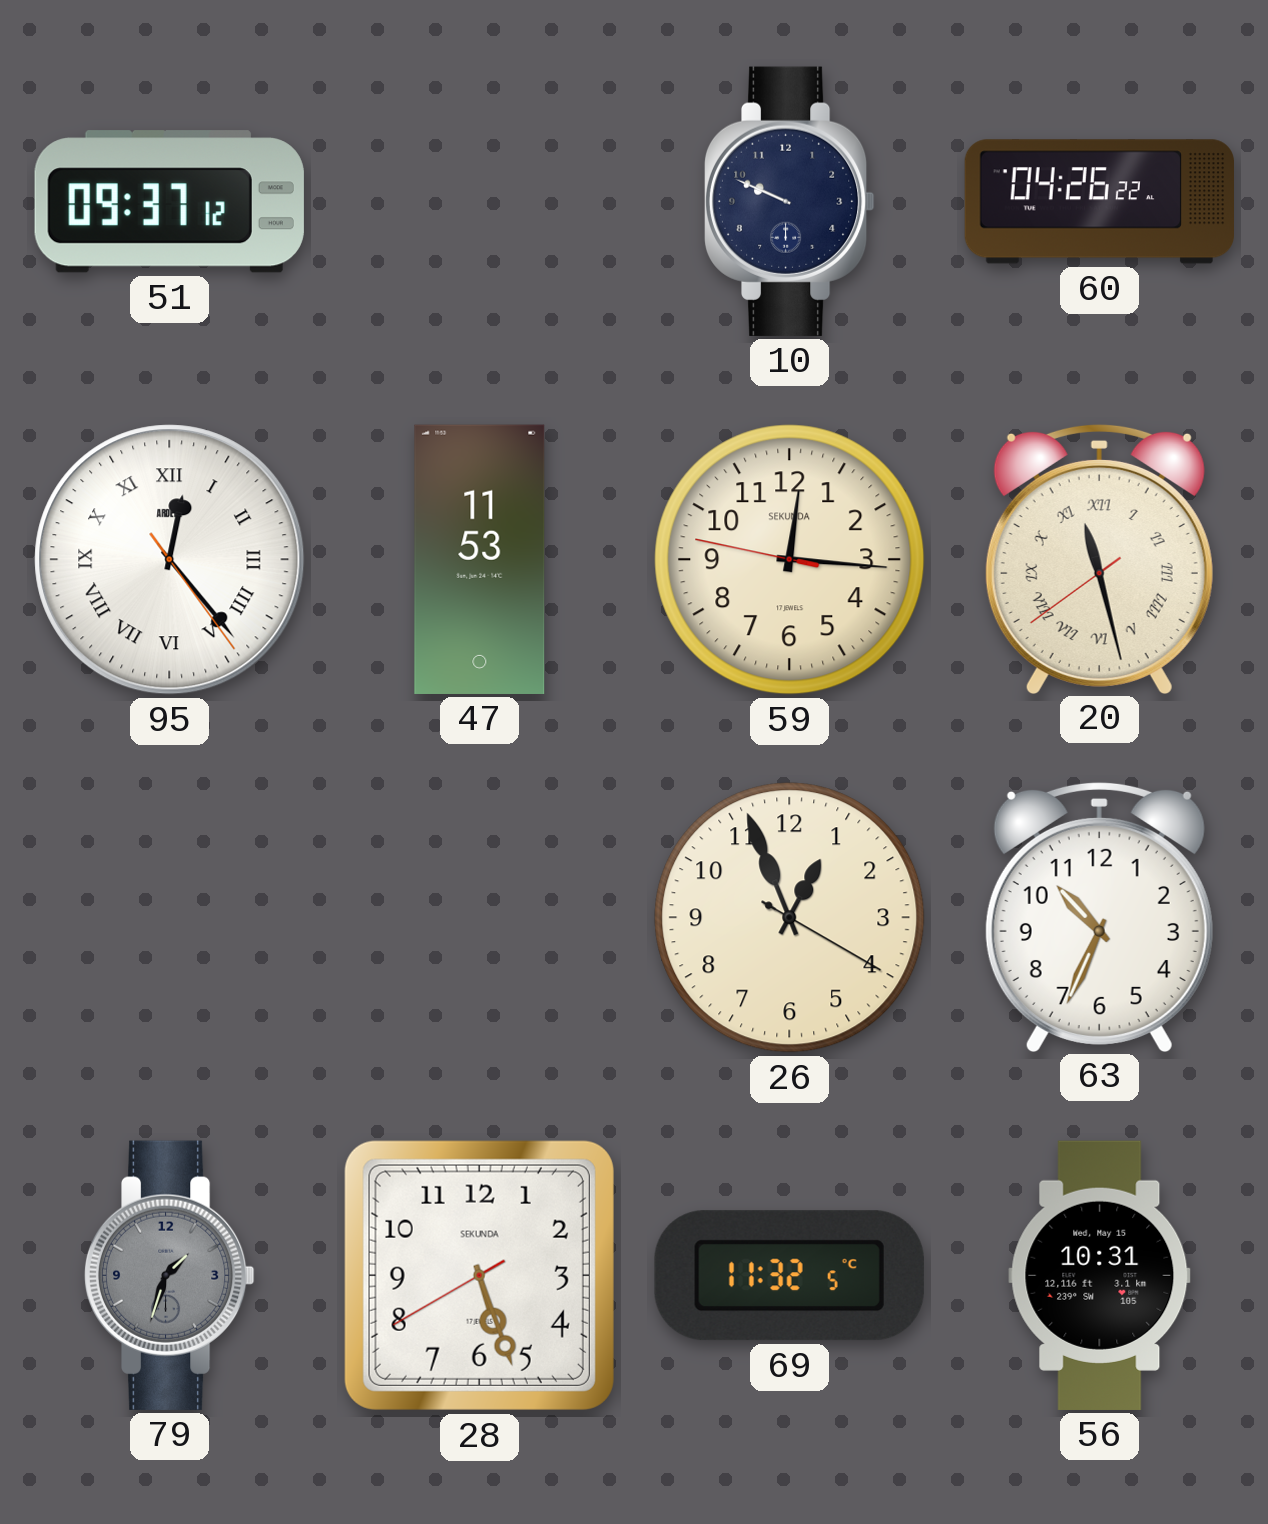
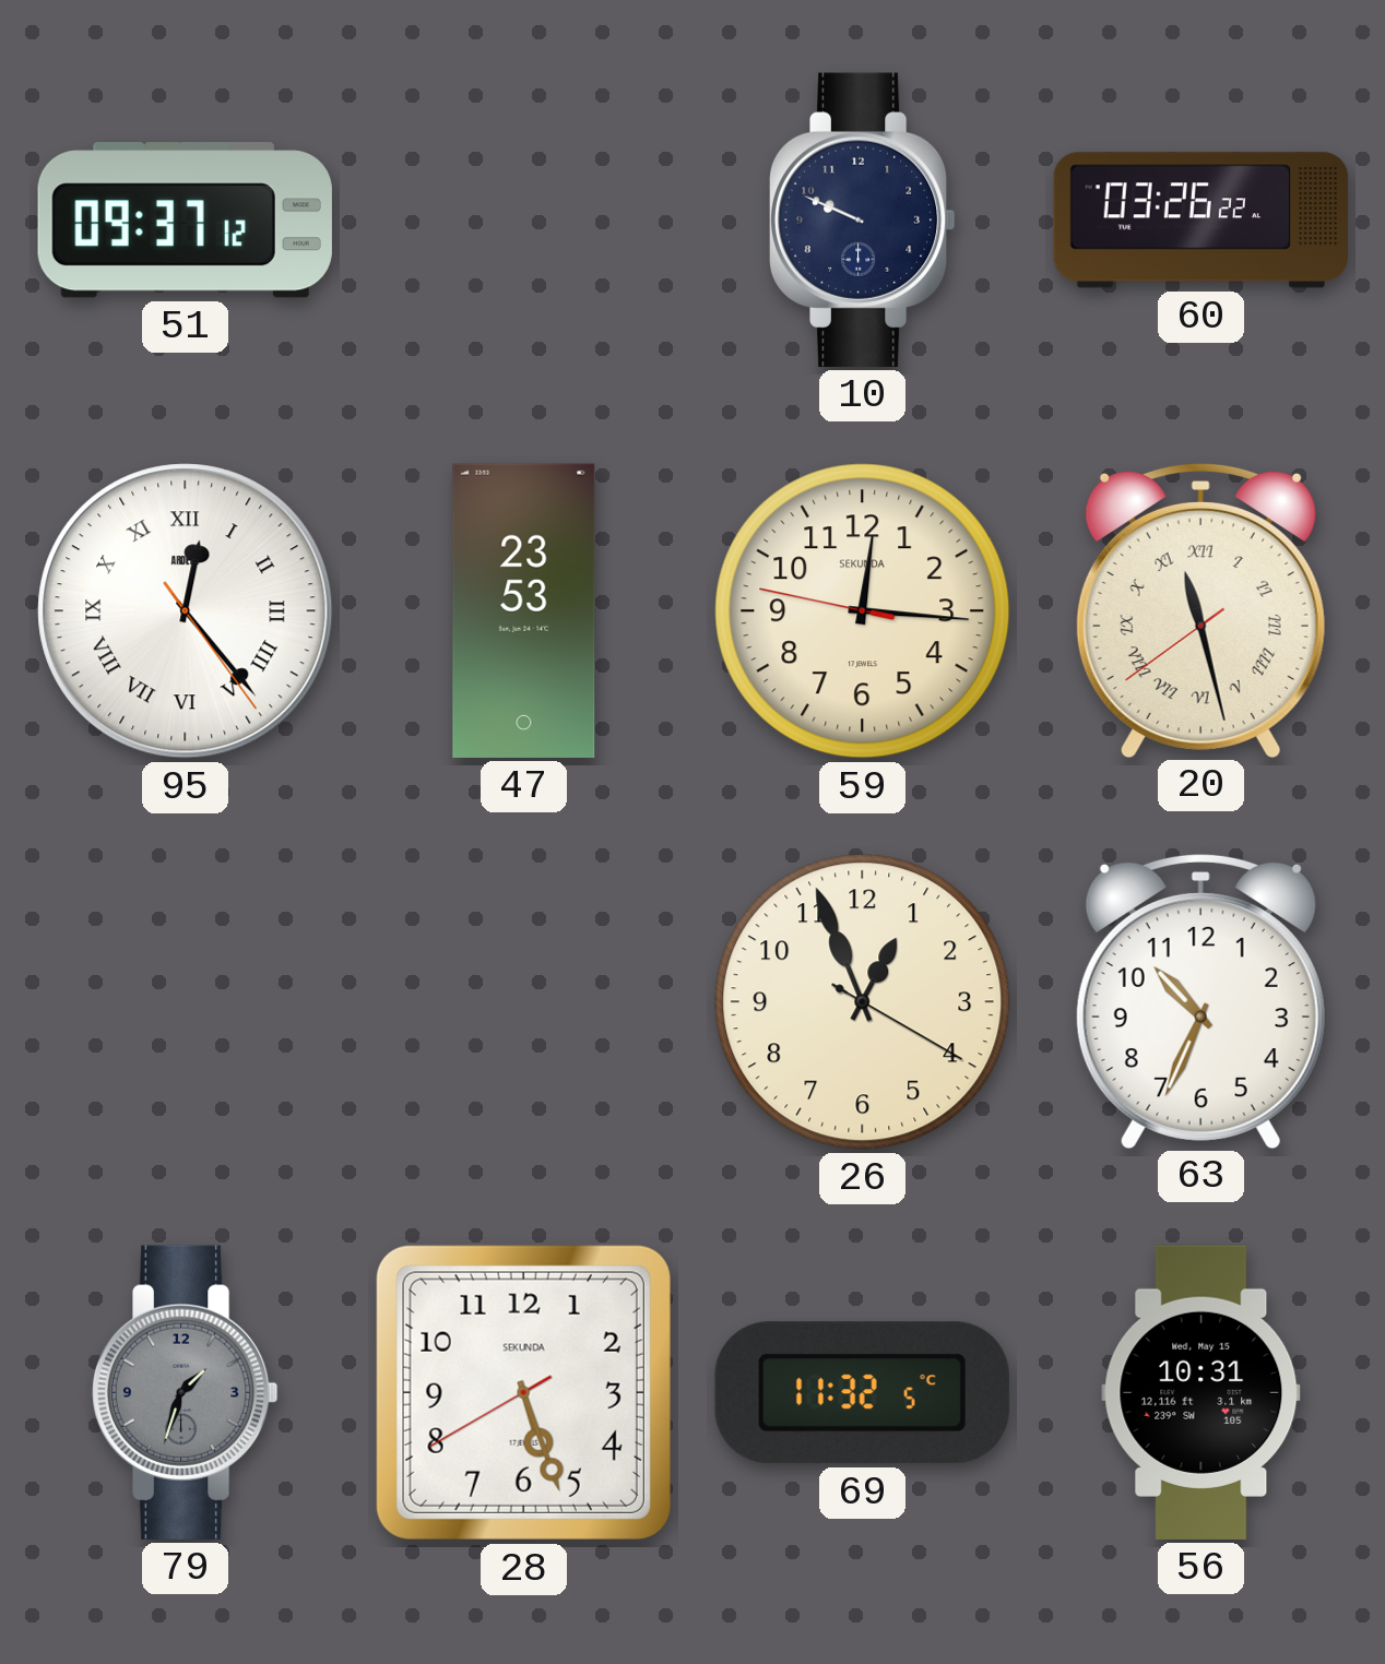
60: 04:26 -> 03:26
47: 11:53 -> 23:53
